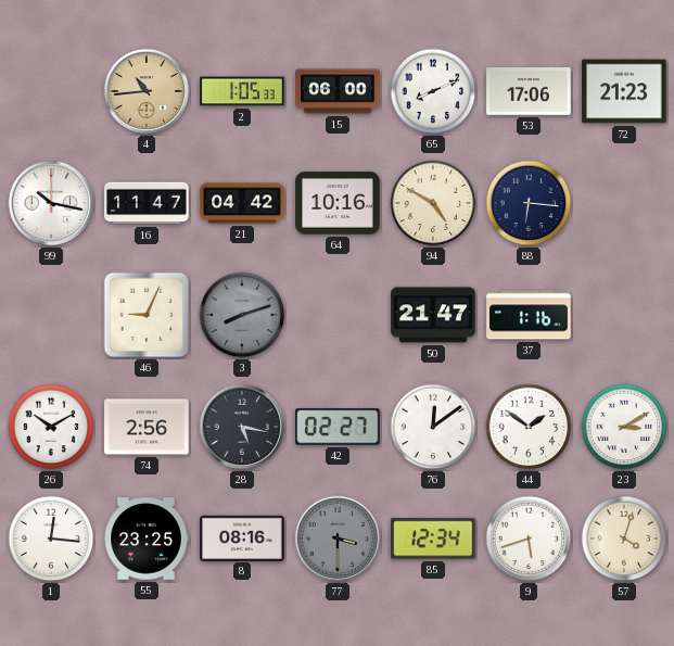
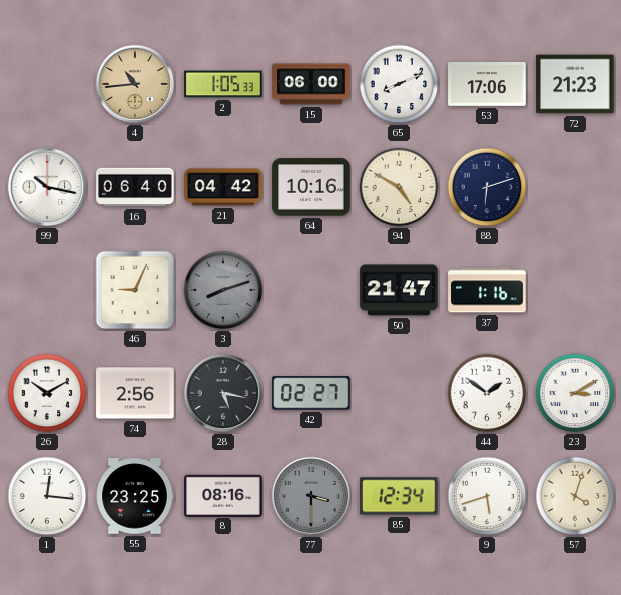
16: 11:47 -> 06:40
88: 6:16 -> 6:12
76: 12:09 -> none
